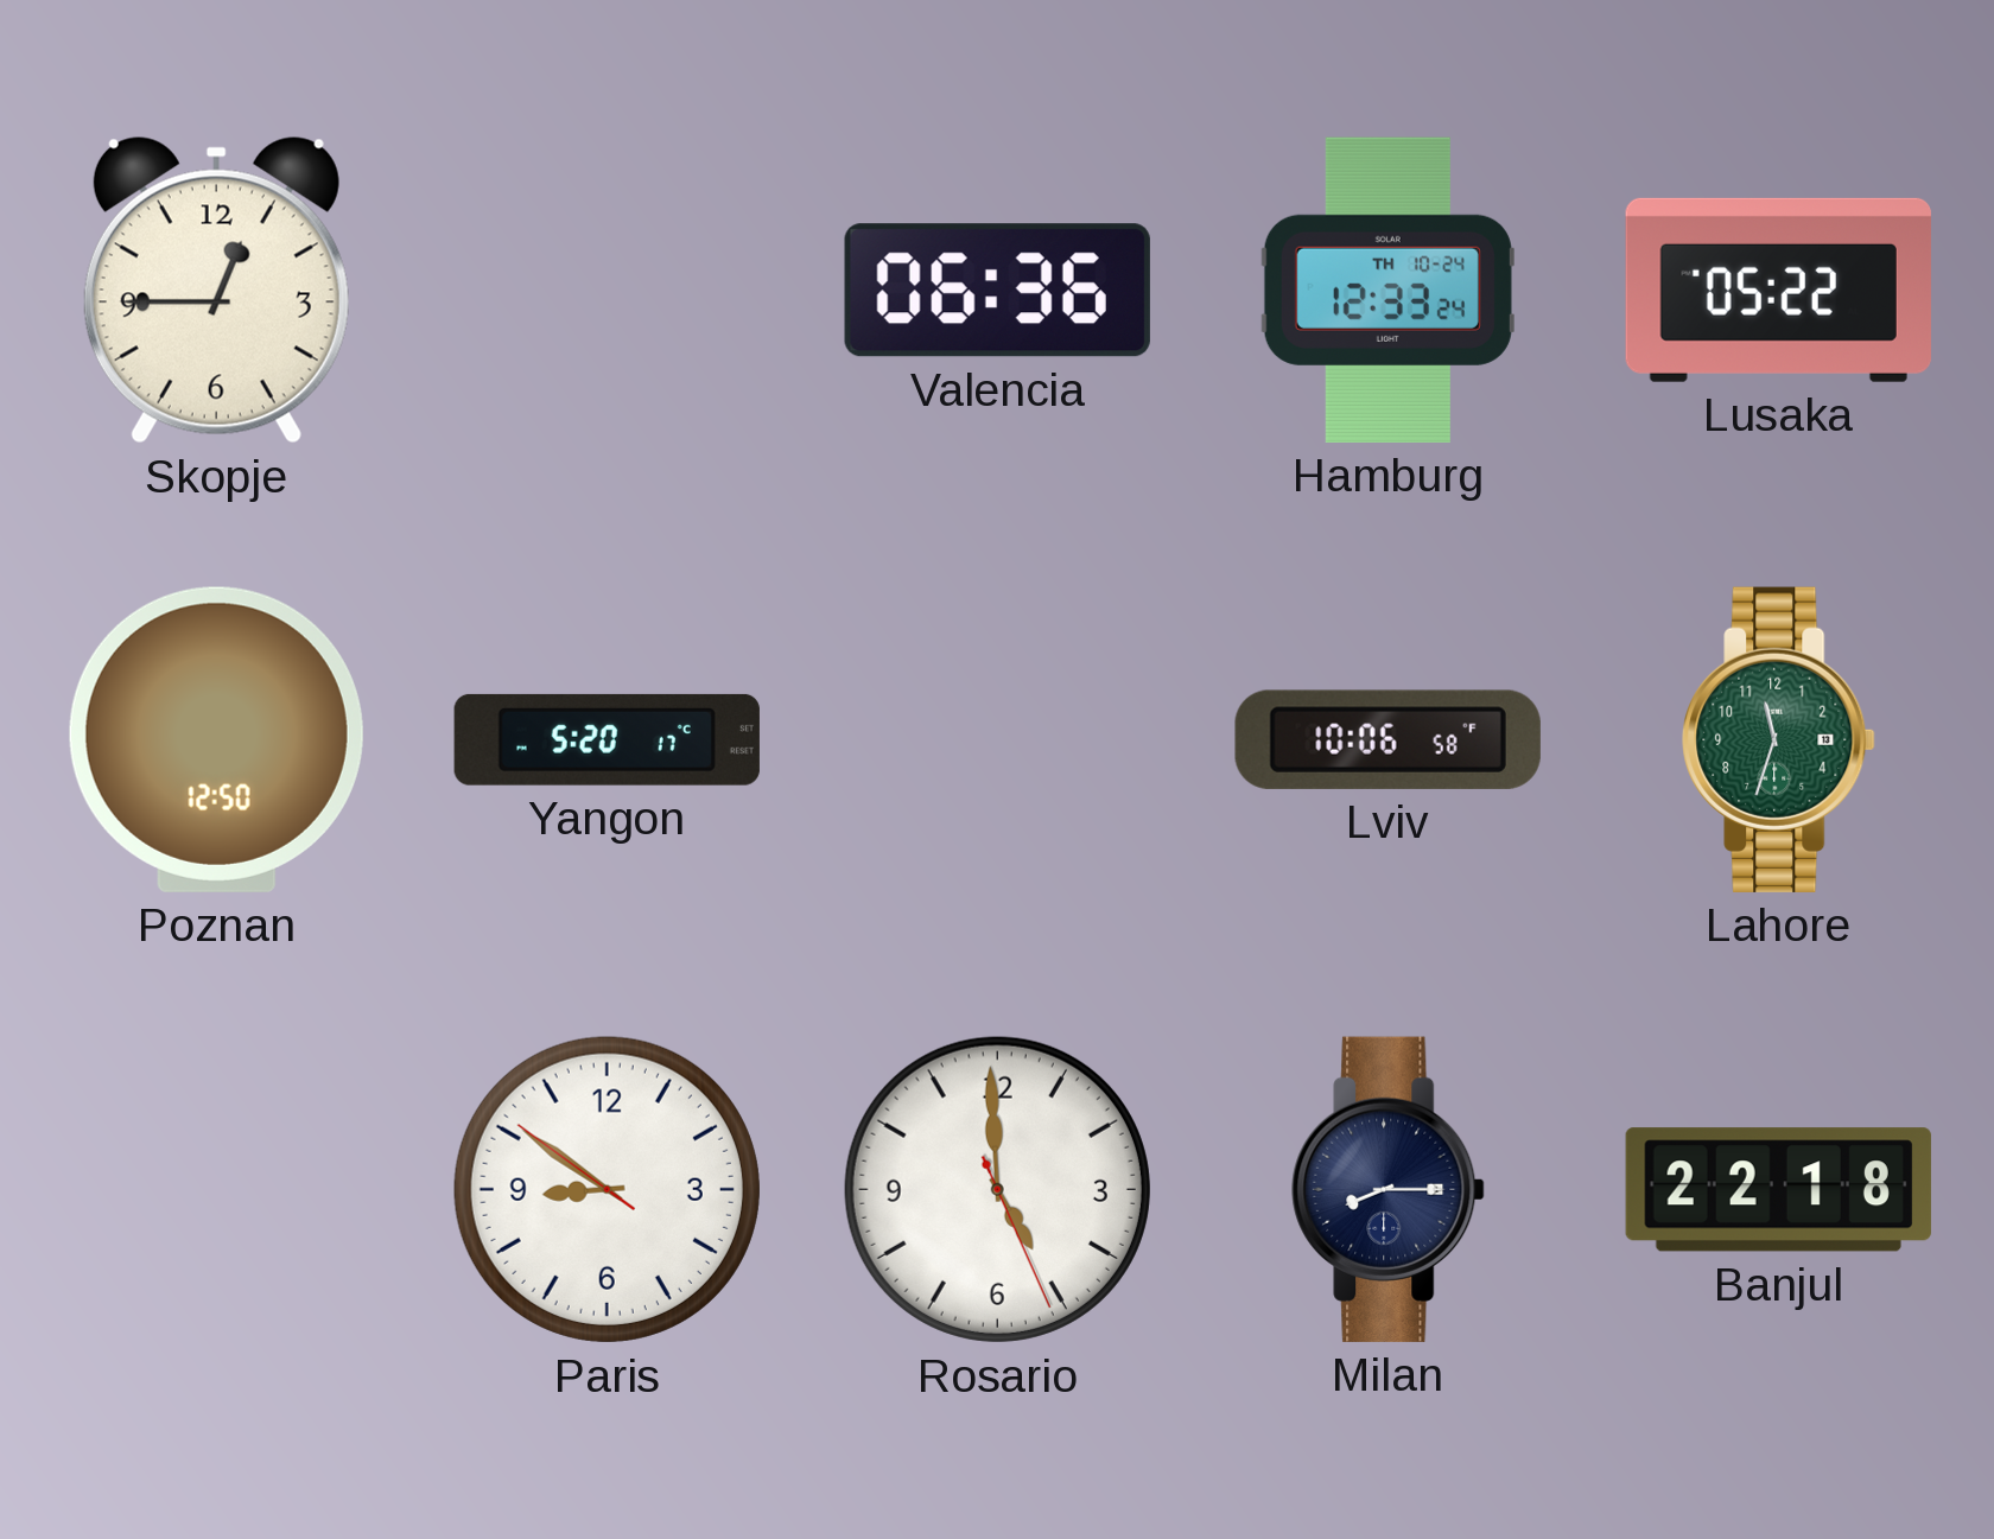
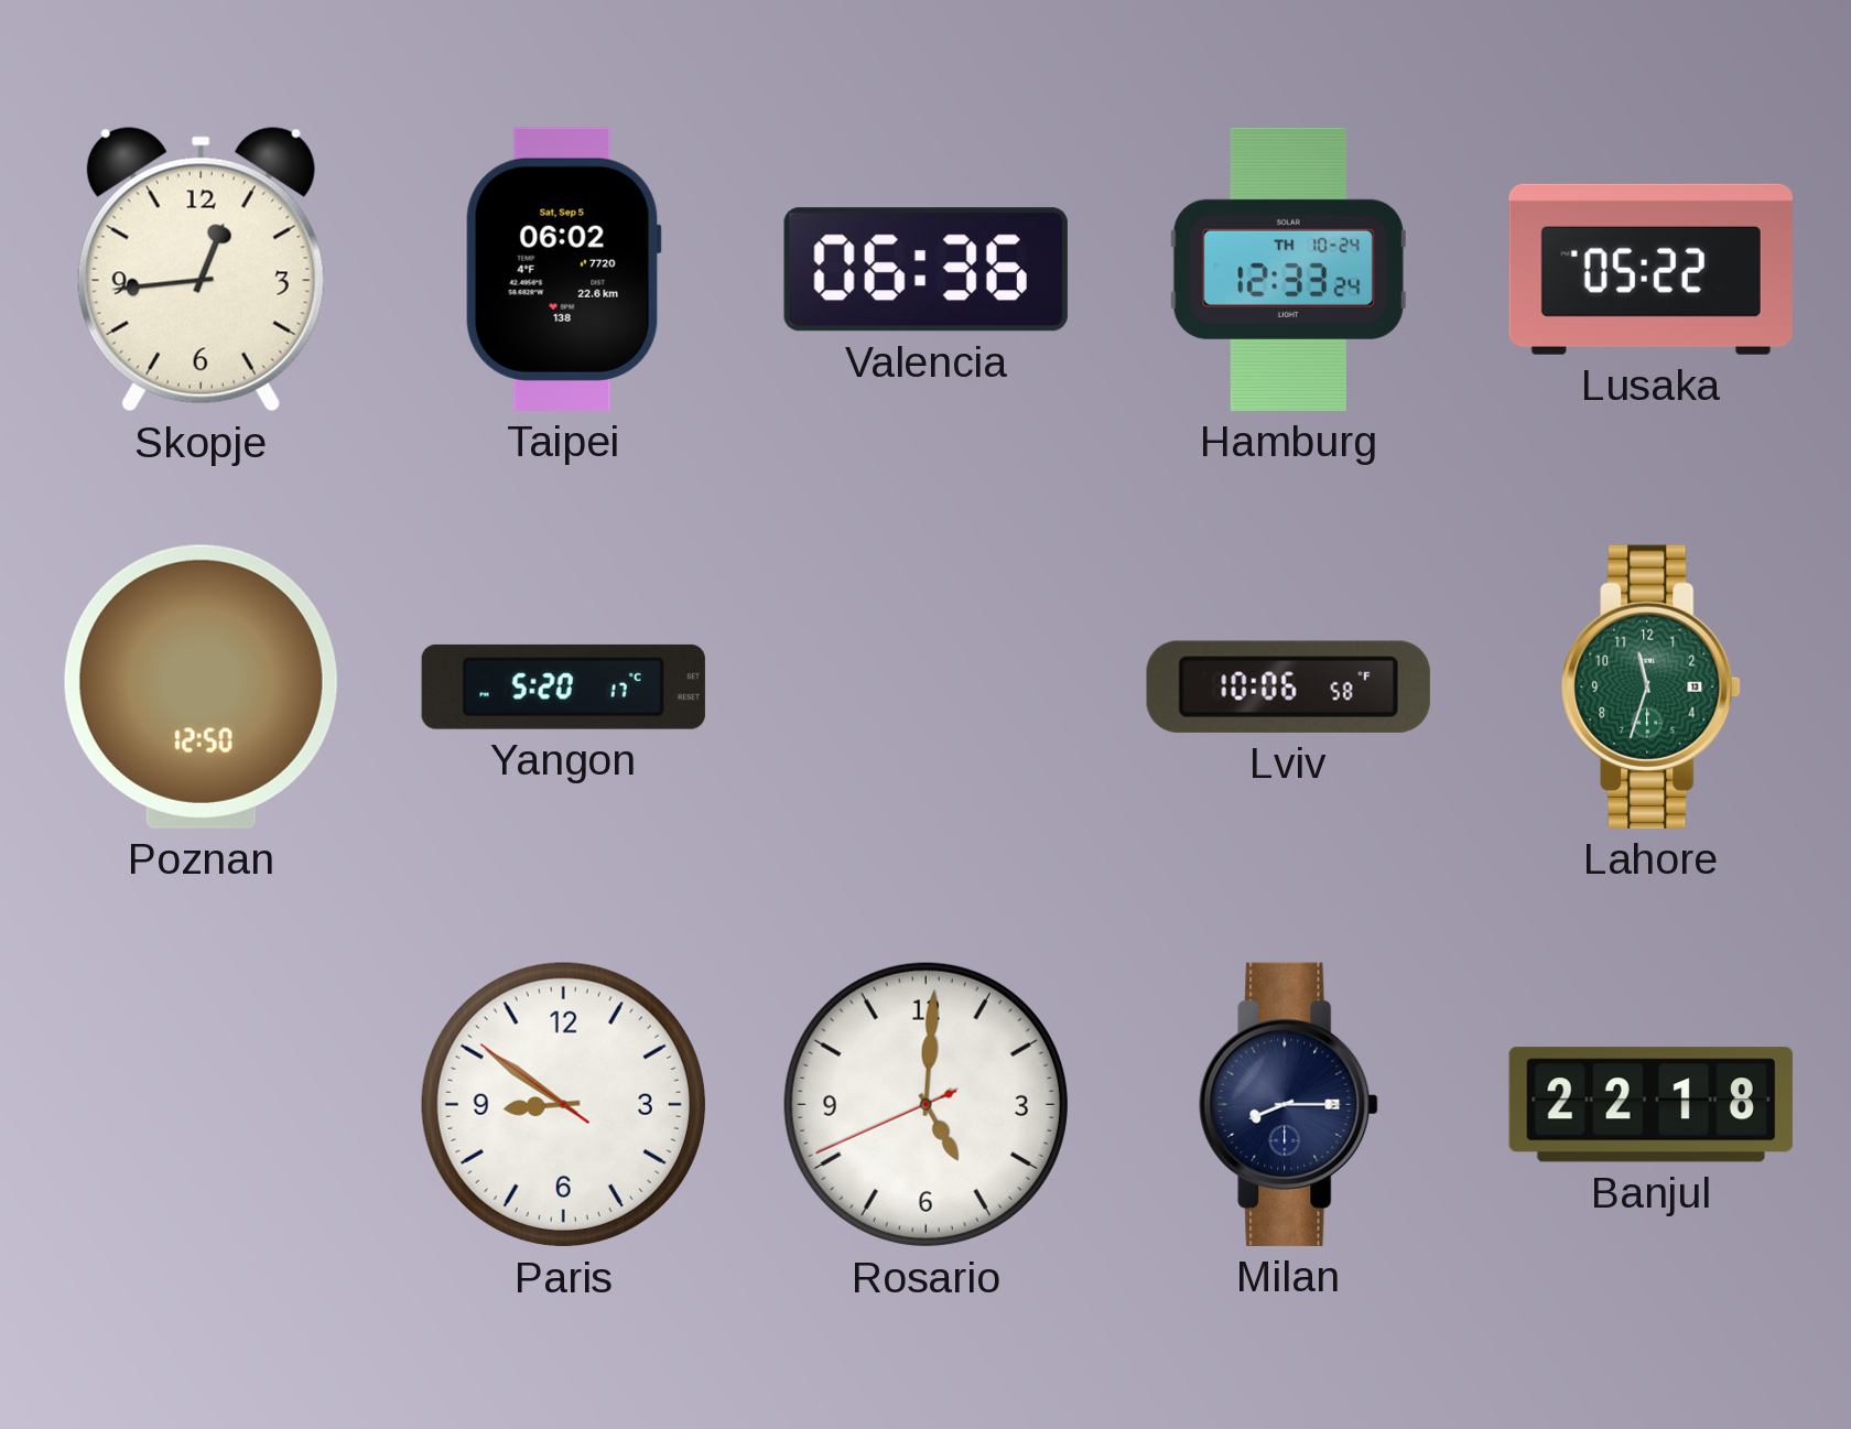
Skopje: 12:45 -> 12:44
Taipei: none -> 06:02
Rosario: 4:59 -> 5:00
